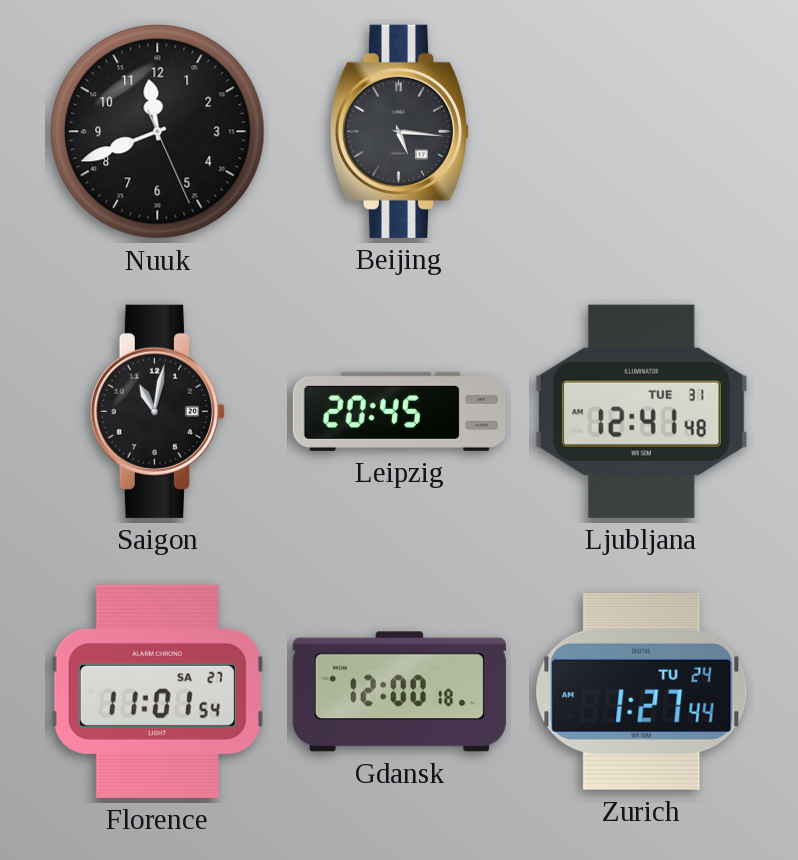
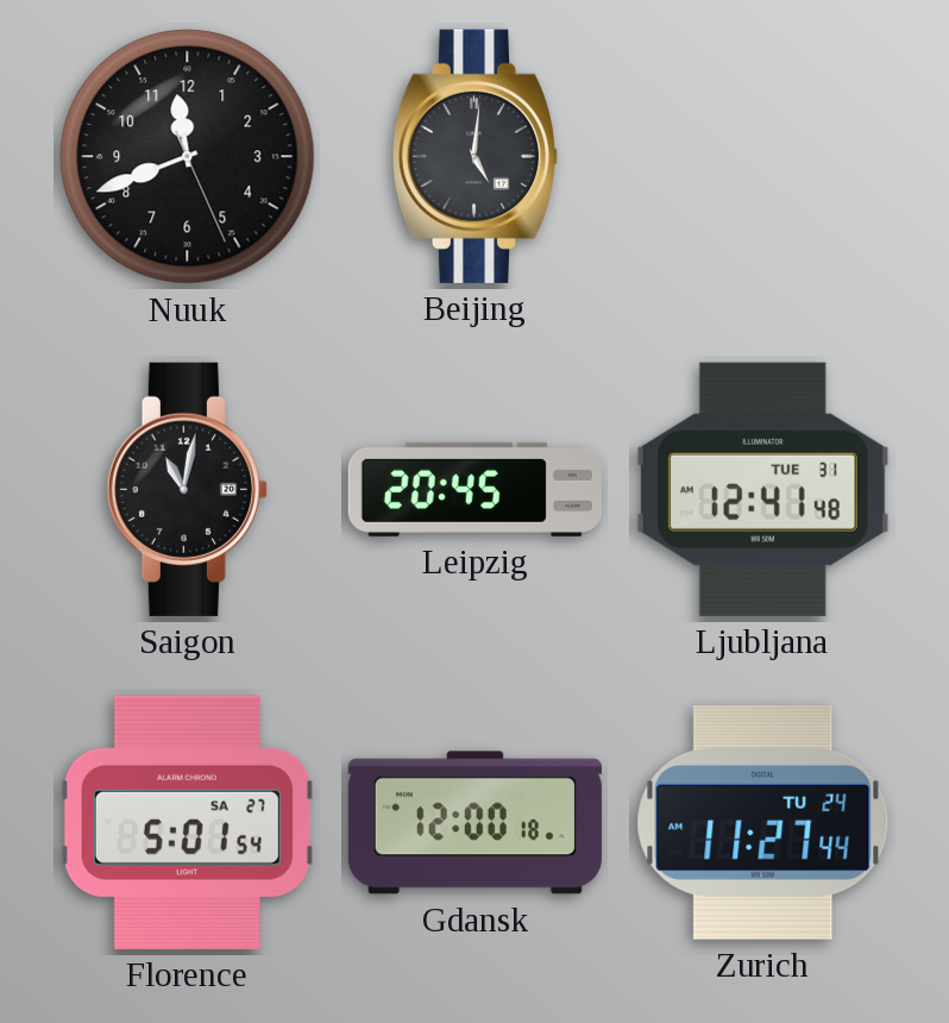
Beijing: 5:16 -> 5:01
Florence: 11:01 -> 5:01
Zurich: 1:27 -> 11:27
